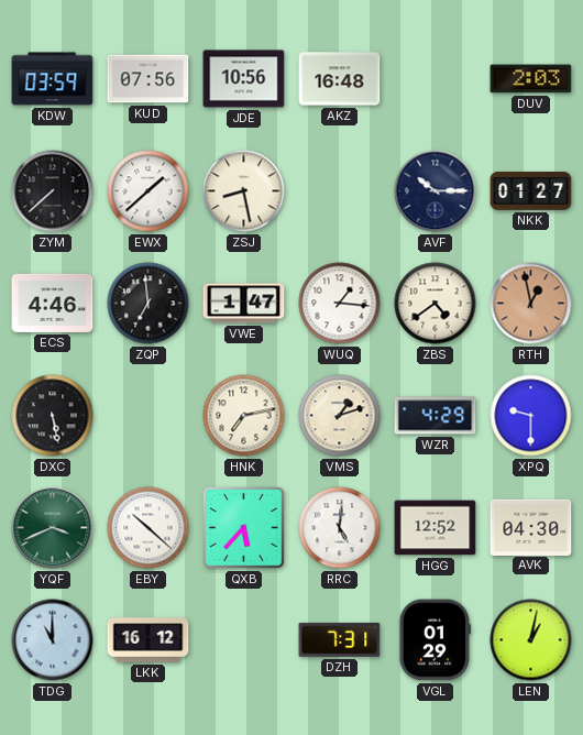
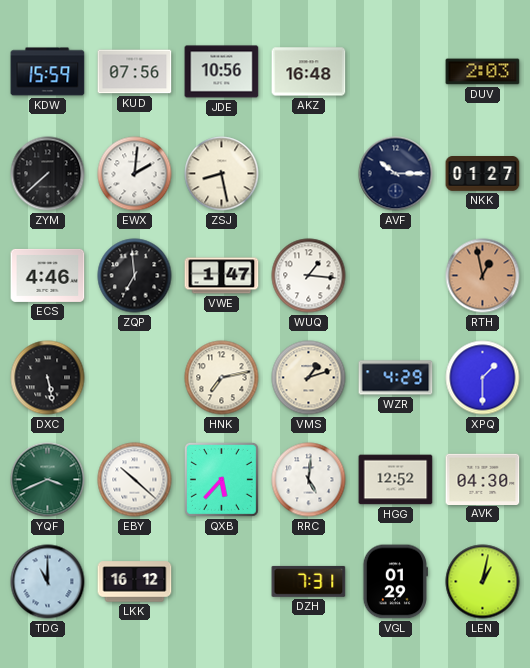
KDW: 03:59 -> 15:59
EWX: 1:38 -> 2:01
ZBS: 4:39 -> none
XPQ: 9:30 -> 1:30
